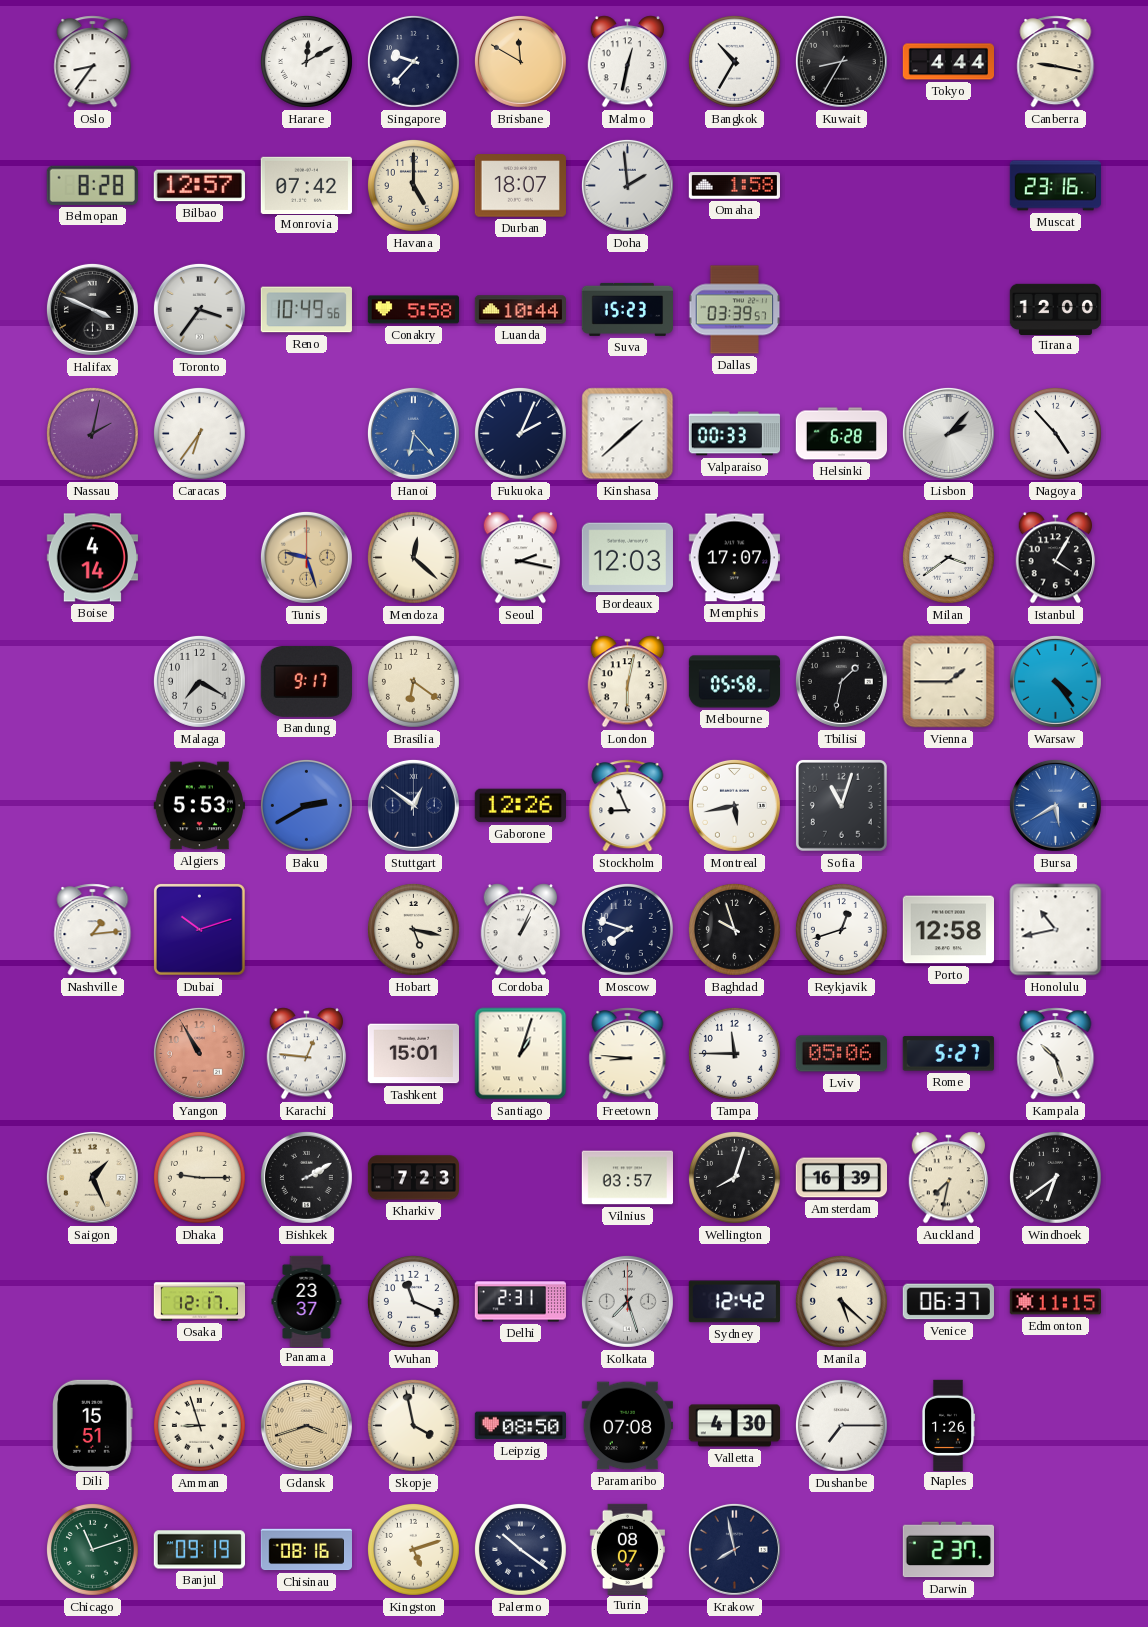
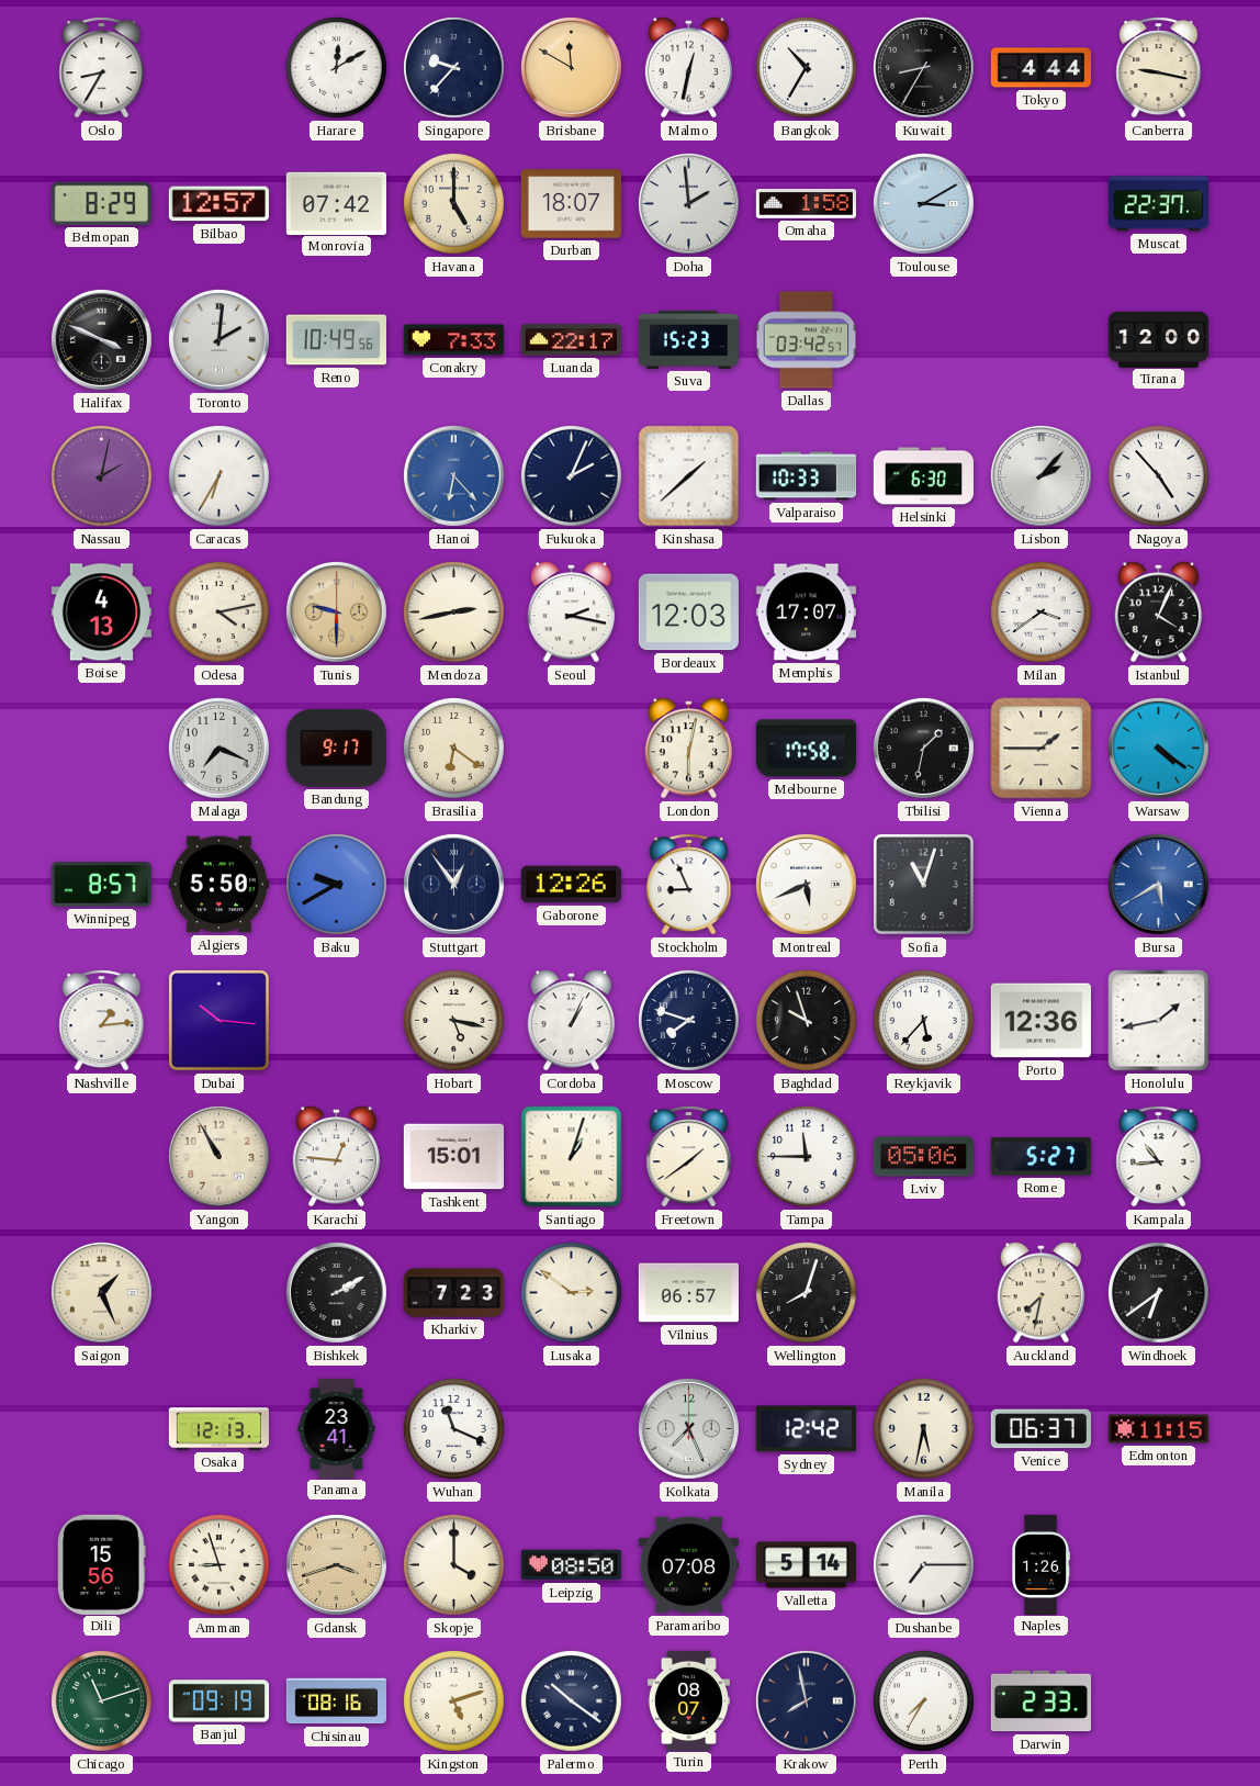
Oslo: 8:36 -> 8:35
Belmopan: 8:28 -> 8:29
Toulouse: none -> 3:10
Muscat: 23:16 -> 22:37
Toronto: 3:36 -> 2:01
Conakry: 5:58 -> 7:33
Luanda: 10:44 -> 22:17
Dallas: 03:39 -> 03:42
Caracas: 6:36 -> 6:35
Valparaiso: 00:33 -> 10:33
Helsinki: 6:28 -> 6:30
Boise: 4:14 -> 4:13
Odesa: none -> 4:13
Tunis: 9:27 -> 9:30
Mendoza: 12:22 -> 2:43
Istanbul: 4:05 -> 4:04
Malaga: 7:20 -> 7:19
Melbourne: 05:58 -> 17:58
Warsaw: 4:24 -> 4:21
Winnipeg: none -> 8:57
Algiers: 5:53 -> 5:50
Baku: 2:40 -> 9:40
Stuttgart: 12:51 -> 12:54
Montreal: 5:43 -> 5:41
Dubai: 10:12 -> 10:16
Reykjavik: 12:42 -> 5:37
Porto: 12:58 -> 12:36
Honolulu: 10:43 -> 1:43
Yangon dial: salmon -> cream
Freetown: 8:46 -> 1:39
Kampala: 10:27 -> 10:44
Dhaka: 9:15 -> none
Lusaka: none -> 2:51
Vilnius: 03:57 -> 06:57
Amsterdam: 16:39 -> none
Osaka: 12:17 -> 12:13
Panama: 23:37 -> 23:41
Delhi: 2:31 -> none
Kolkata: 7:27 -> 7:26
Manila: 5:22 -> 5:32
Dili: 15:51 -> 15:56
Skopje: 3:58 -> 4:00
Valletta: 4:30 -> 5:14
Perth: none -> 7:35
Darwin: 2:37 -> 2:33
